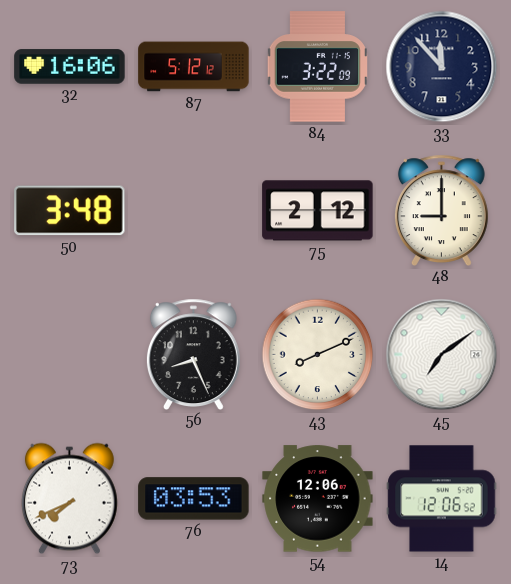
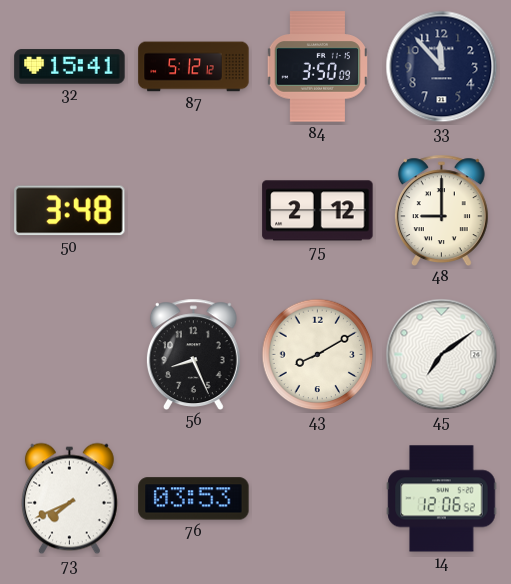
32: 16:06 -> 15:41
84: 3:22 -> 3:50
43: 8:11 -> 8:10
54: 12:06 -> none
